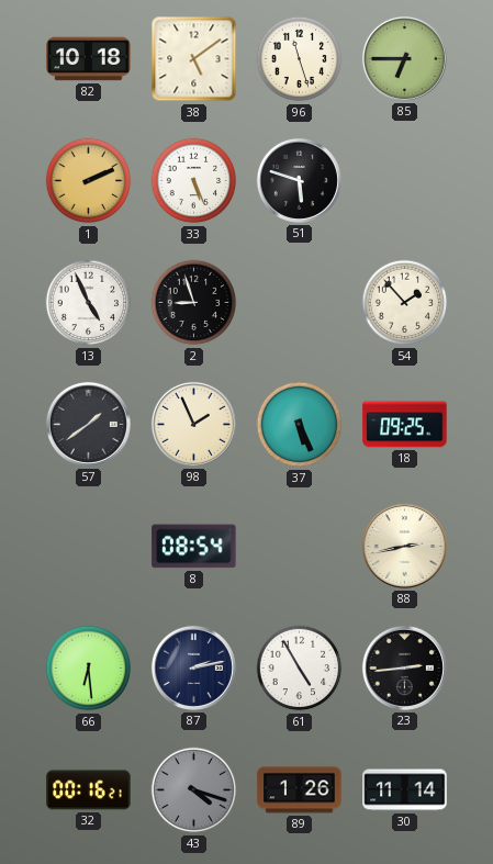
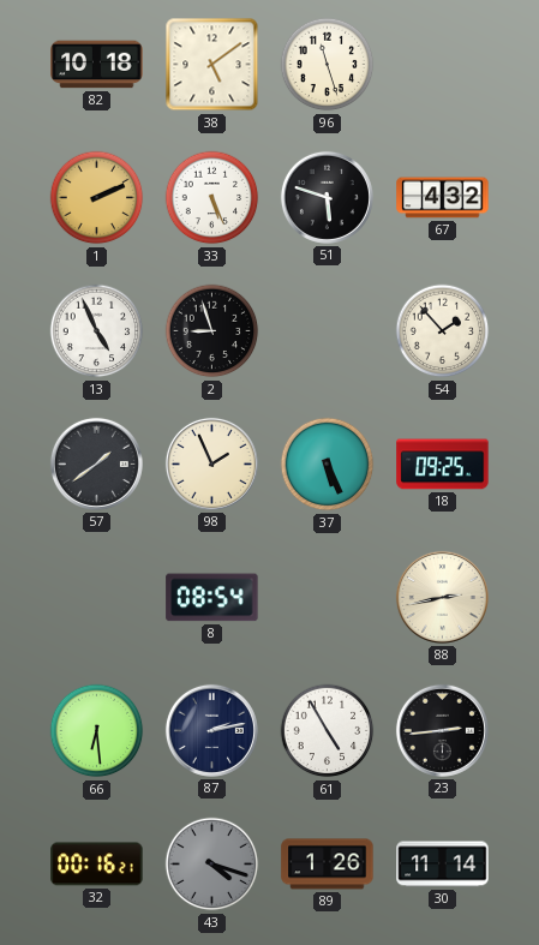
85: 6:45 -> none
67: none -> 4:32
